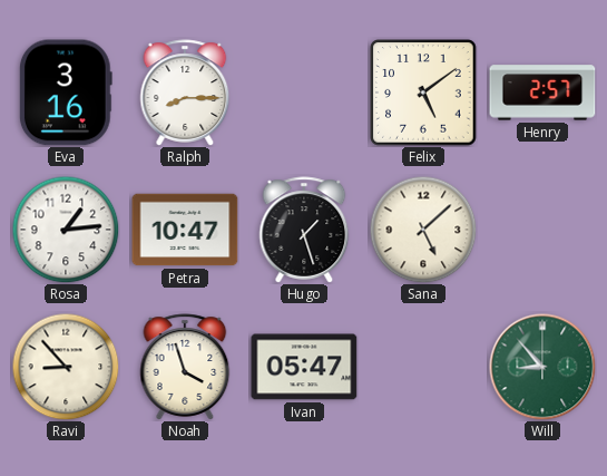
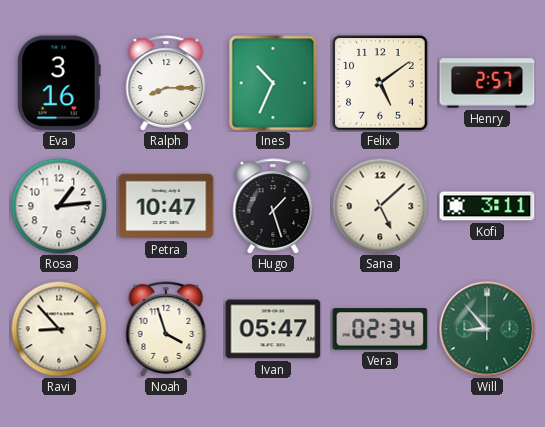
Ines: none -> 10:34
Kofi: none -> 3:11
Vera: none -> 02:34
